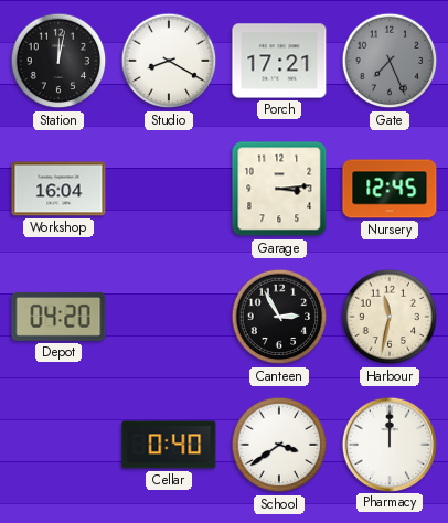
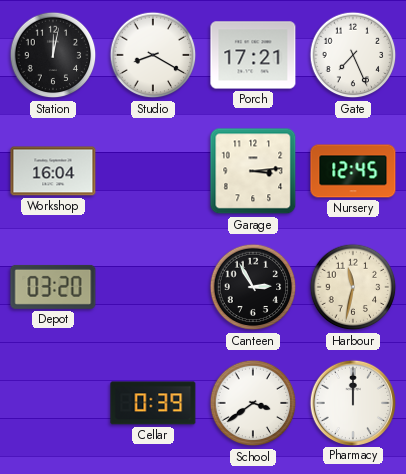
Gate dial: grey -> white
Depot: 04:20 -> 03:20
Cellar: 0:40 -> 0:39
